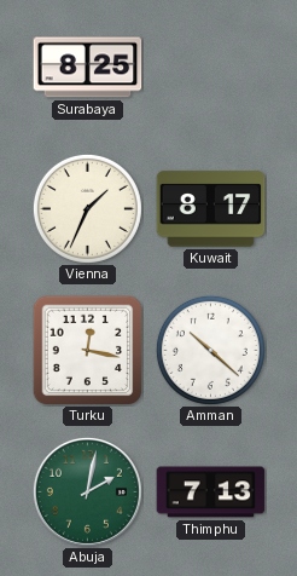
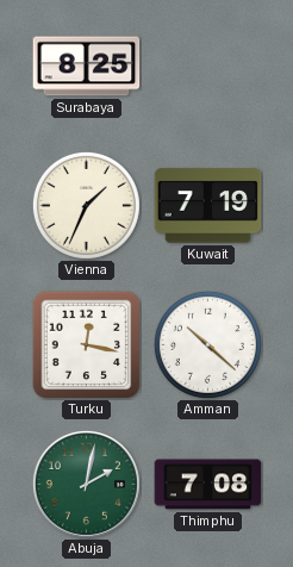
Kuwait: 8:17 -> 7:19
Thimphu: 7:13 -> 7:08
